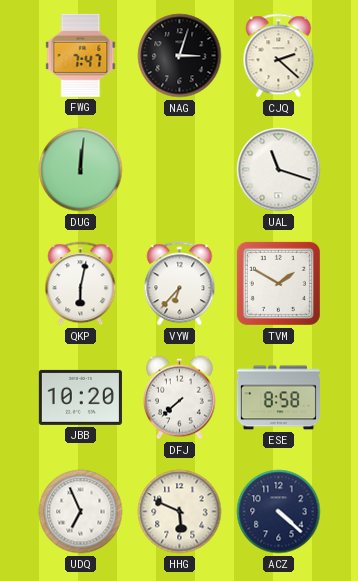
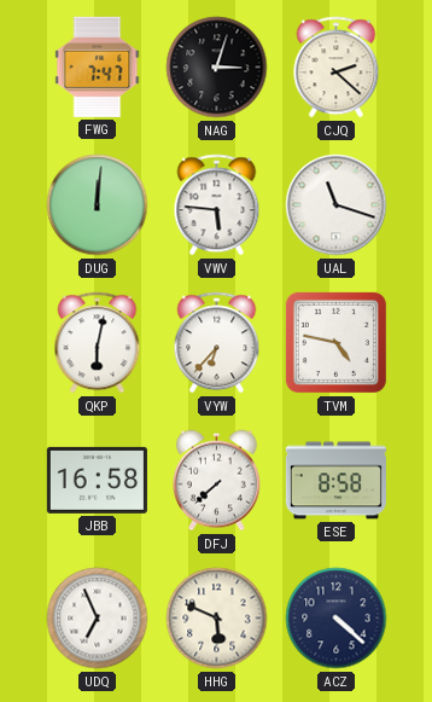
VWV: none -> 5:46
TVM: 1:50 -> 4:47
JBB: 10:20 -> 16:58
